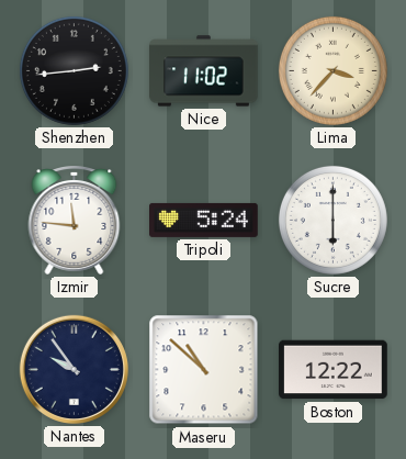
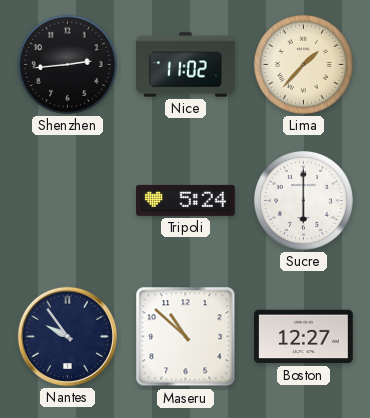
Lima: 3:37 -> 1:37
Izmir: 11:46 -> none
Boston: 12:22 -> 12:27
